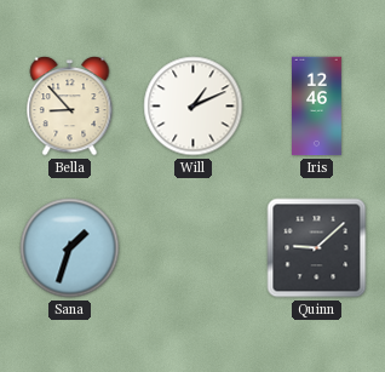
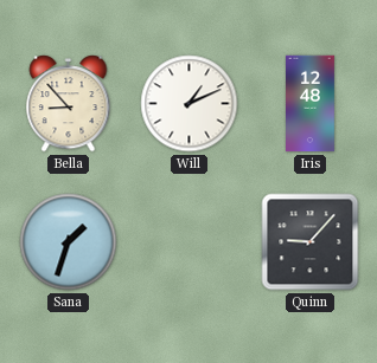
Iris: 12:46 -> 12:48
Quinn: 9:08 -> 9:07
